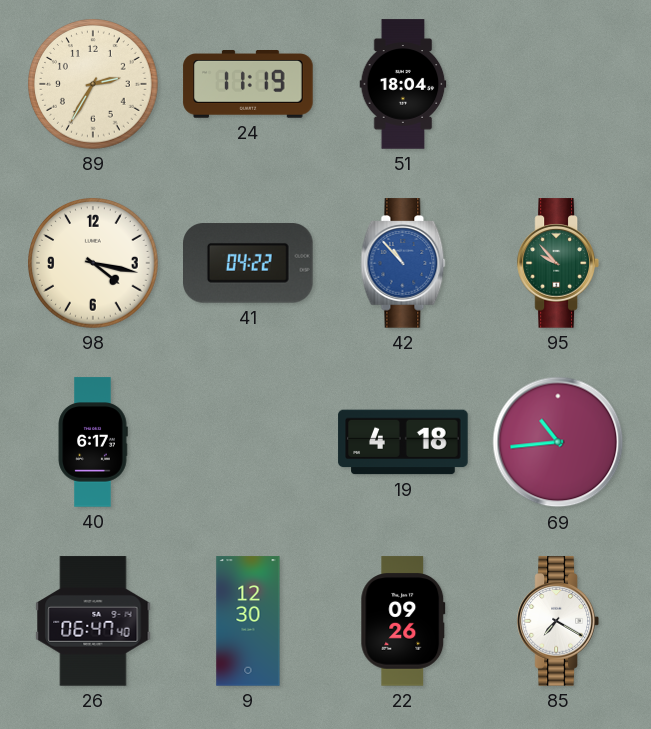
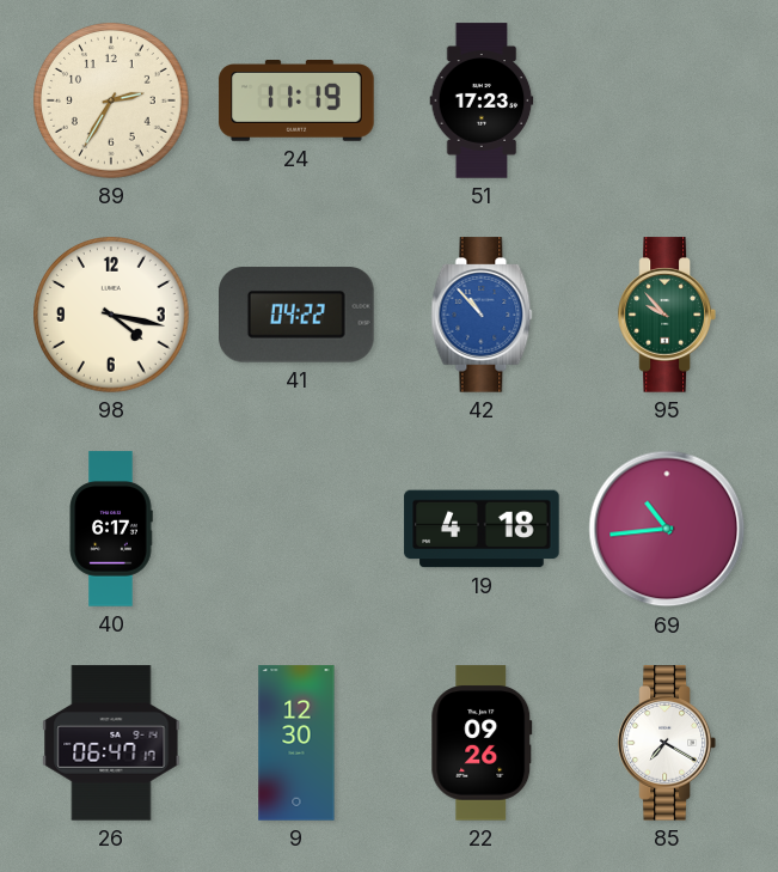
51: 18:04 -> 17:23
26: 06:47:40 -> 06:47:17
